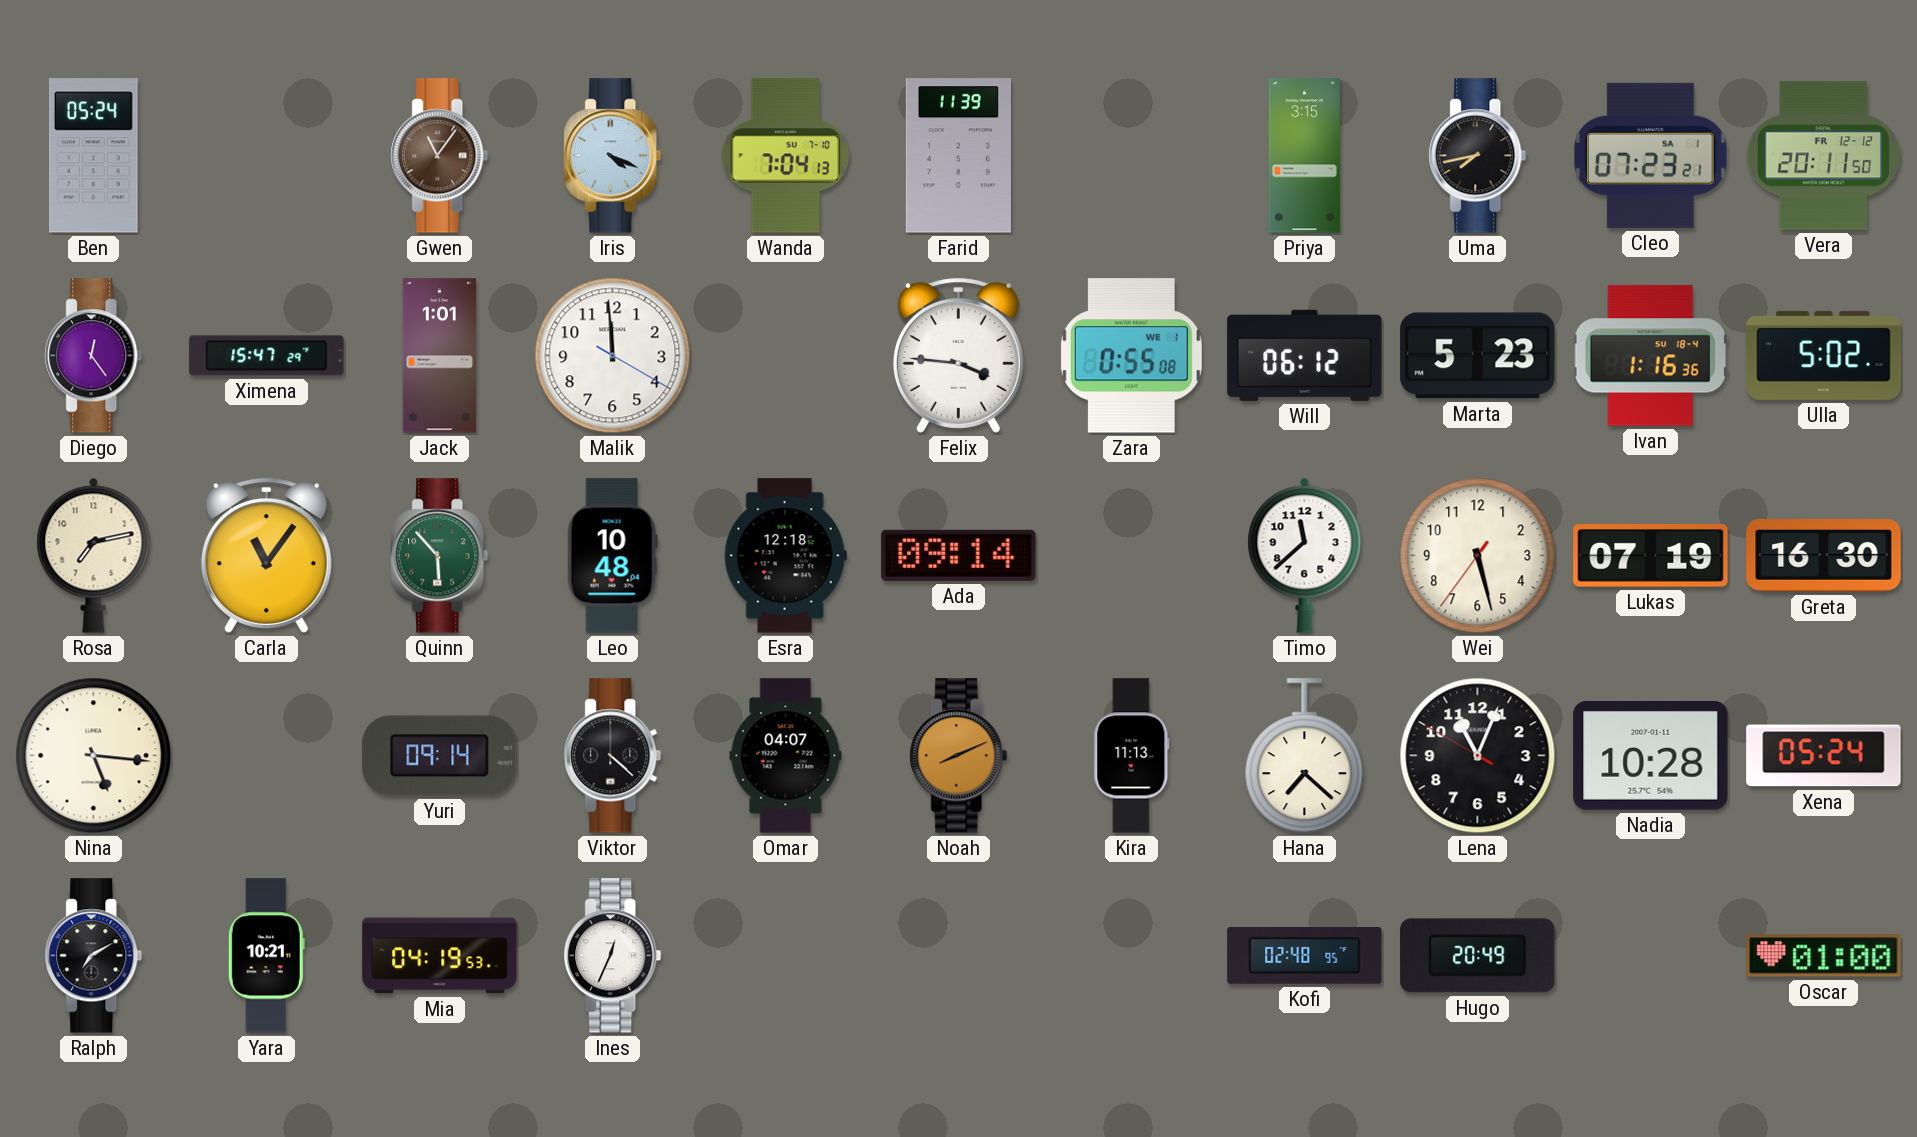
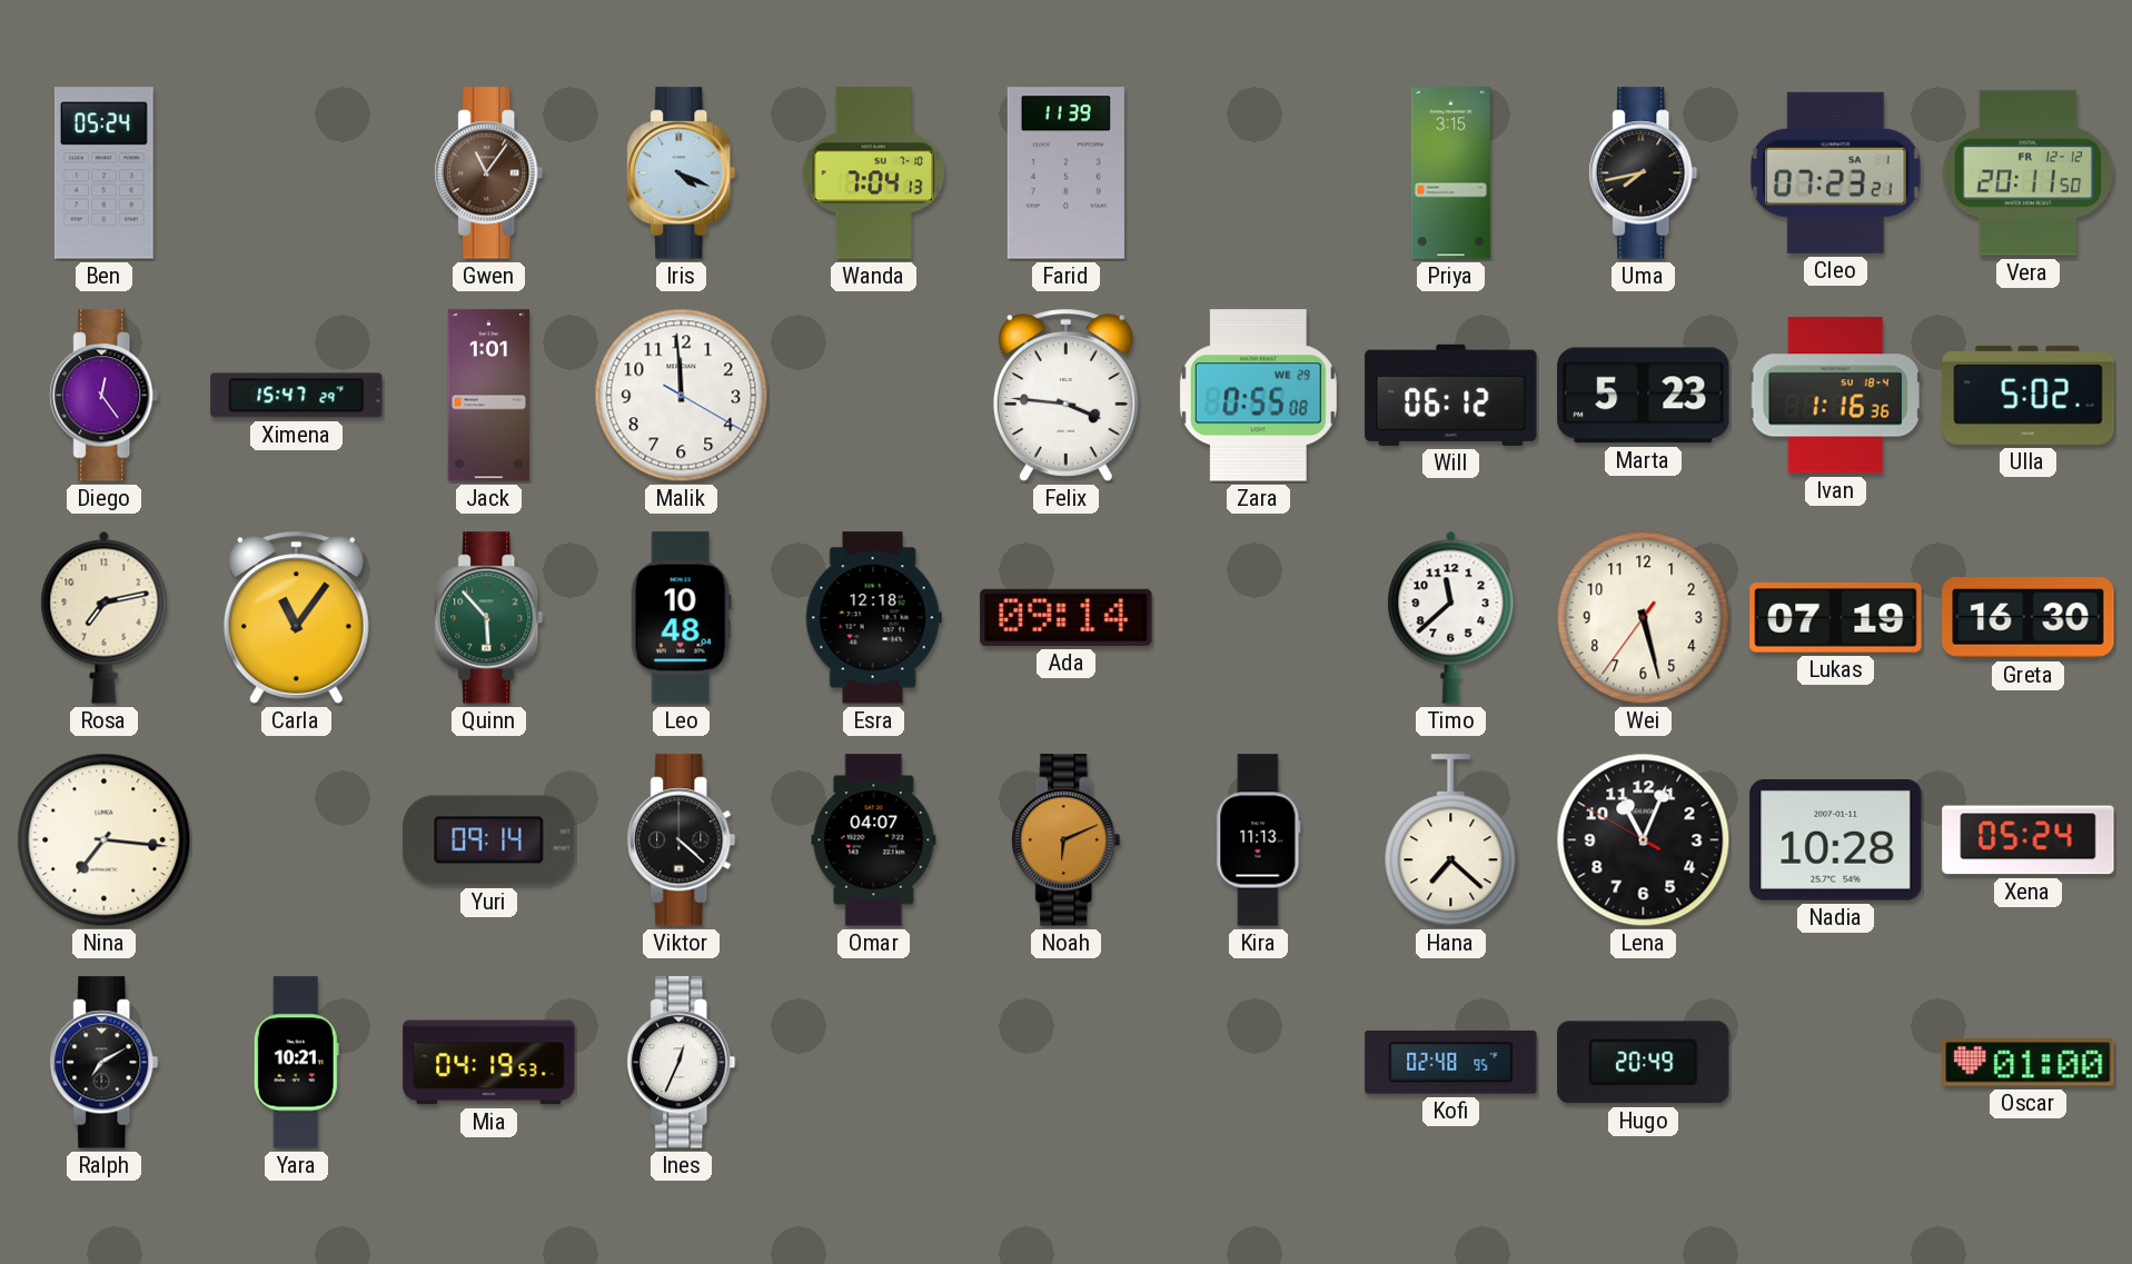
Zara date: WE 1 -> WE 29
Nina: 5:16 -> 7:16
Noah: 8:11 -> 6:11
